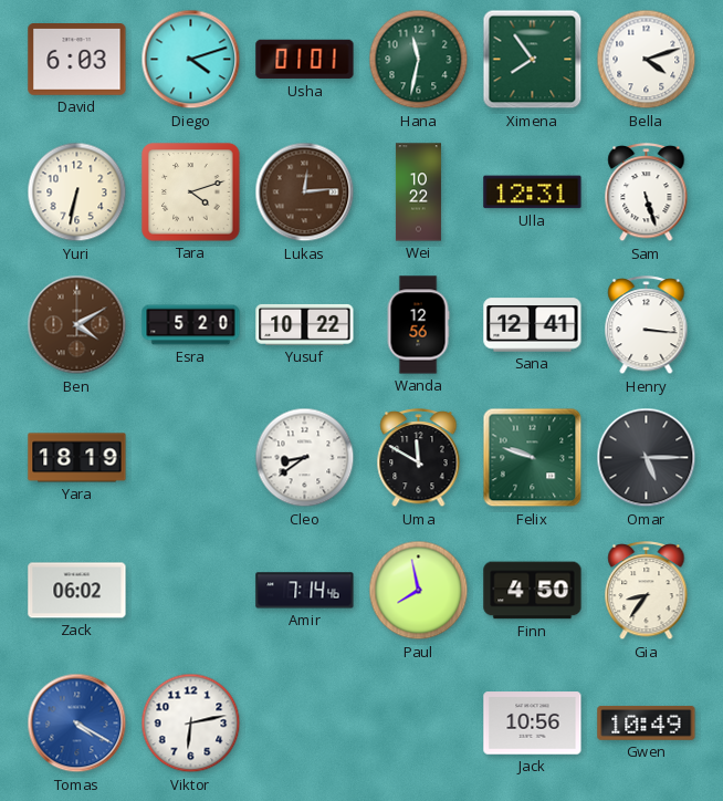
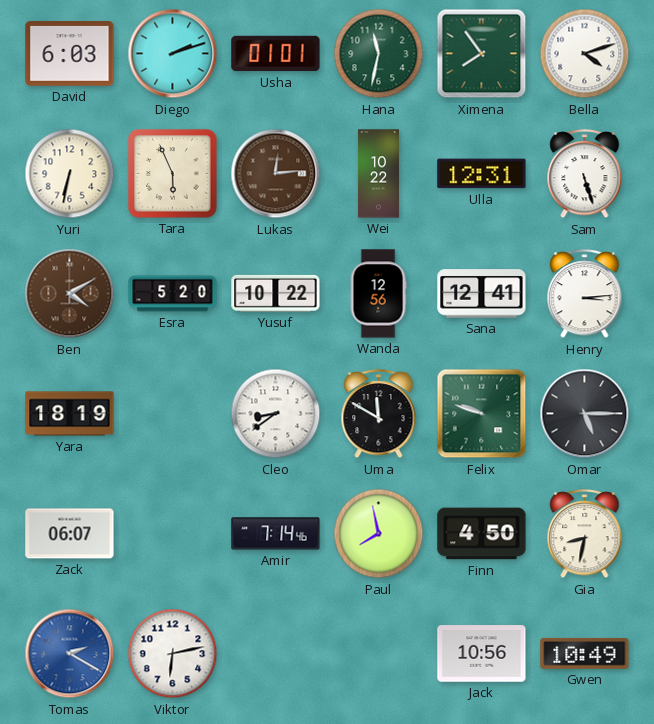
Diego: 4:12 -> 2:12
Tara: 4:12 -> 5:56
Henry: 3:16 -> 3:14
Zack: 06:02 -> 06:07
Gia: 8:36 -> 8:32
Tomas: 4:20 -> 2:20
